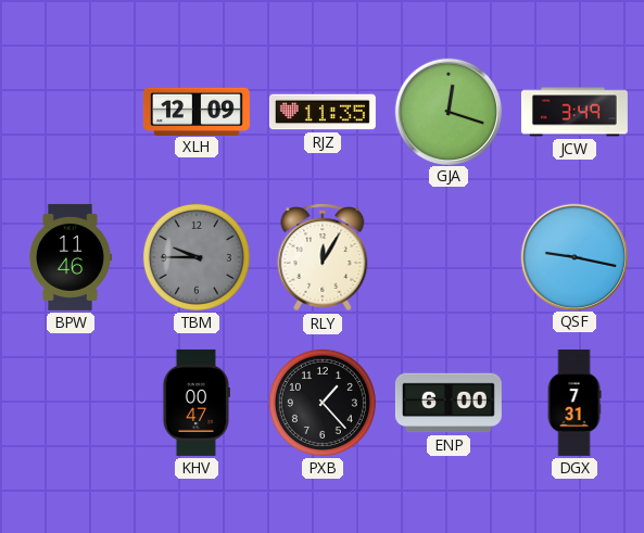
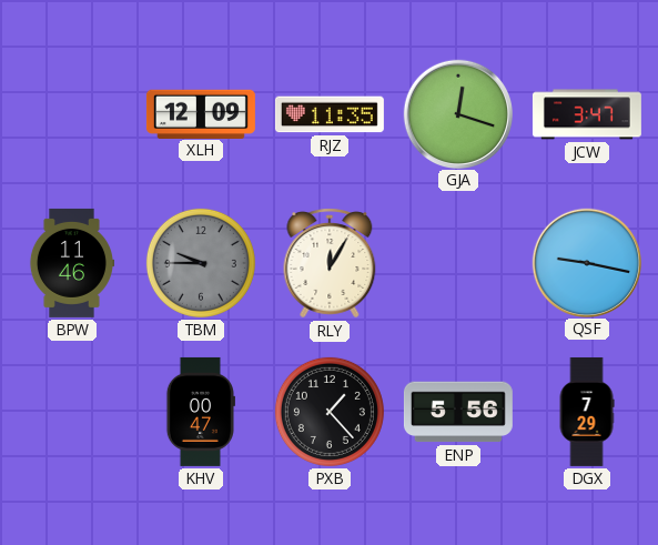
JCW: 3:49 -> 3:47
ENP: 6:00 -> 5:56
DGX: 7:31 -> 7:29
